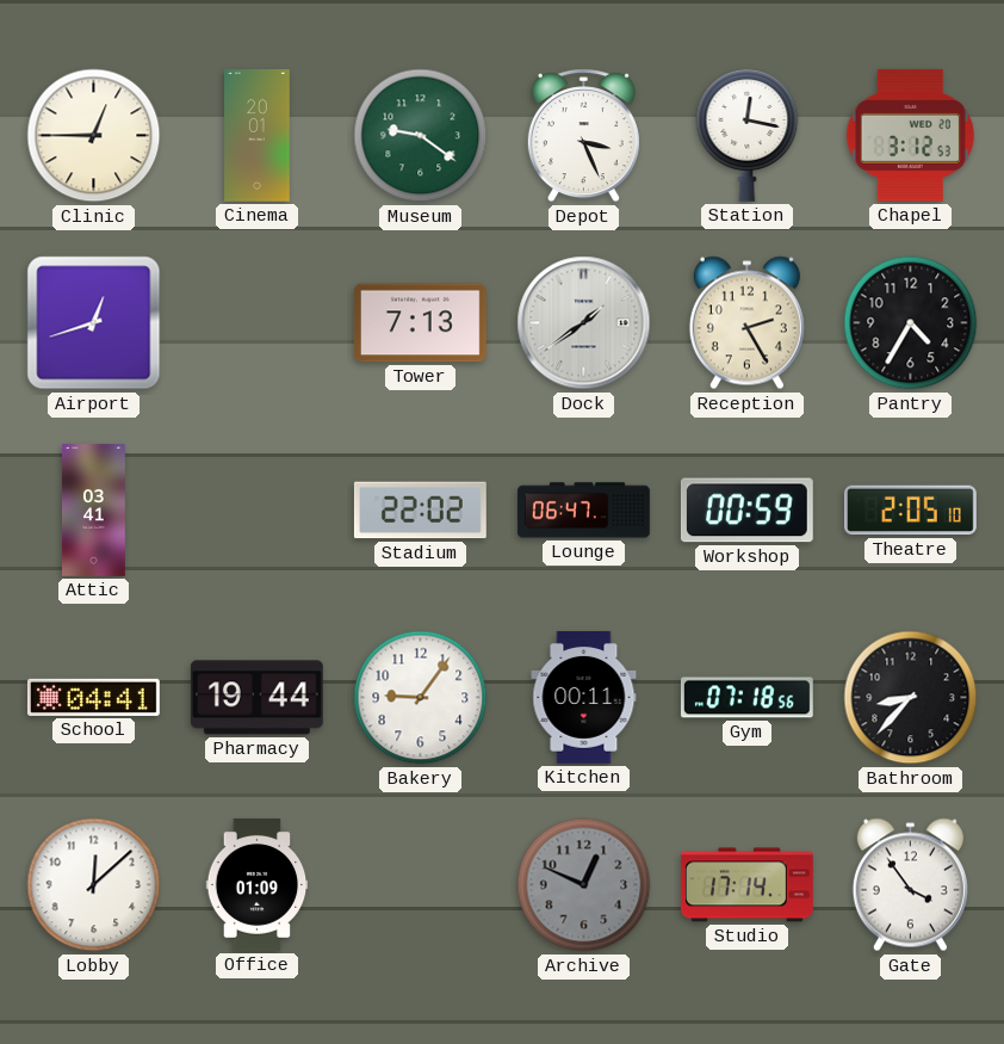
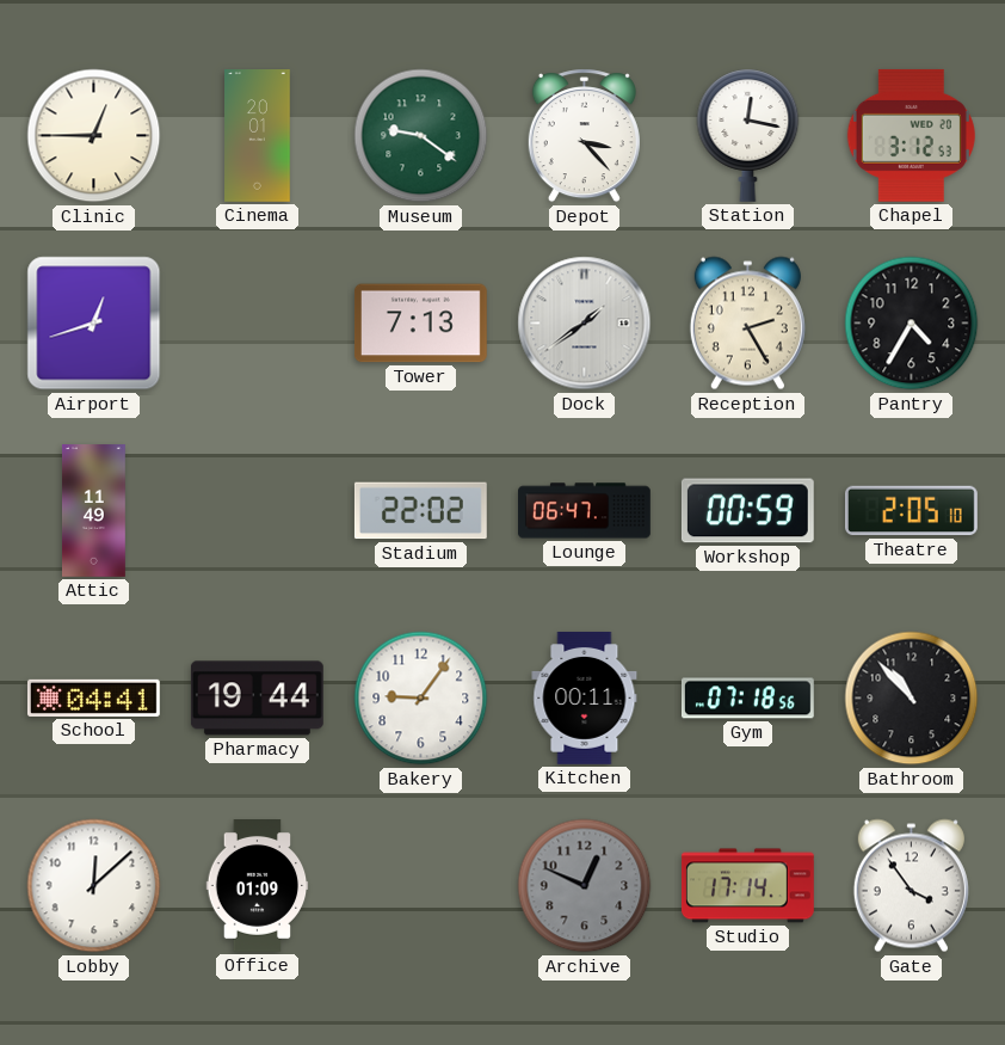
Depot: 3:26 -> 3:23
Attic: 03:41 -> 11:49
Bathroom: 8:37 -> 10:53
